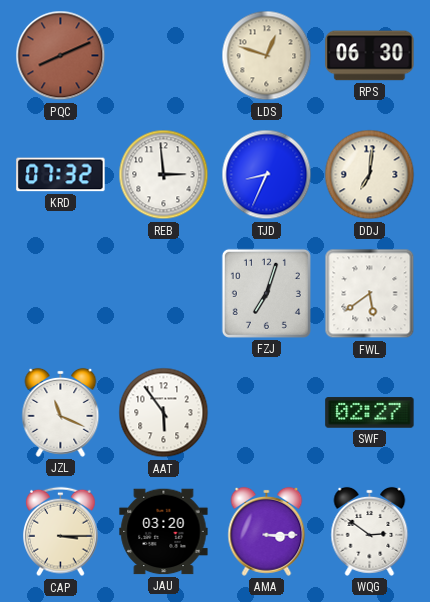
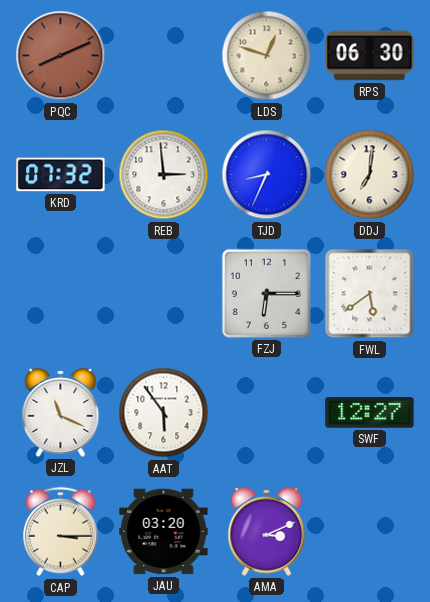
FZJ: 7:03 -> 6:15
SWF: 02:27 -> 12:27
AMA: 3:15 -> 3:11
WQG: 2:51 -> none
